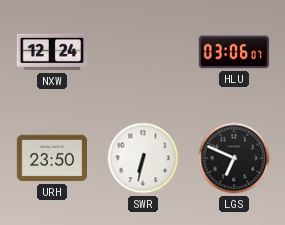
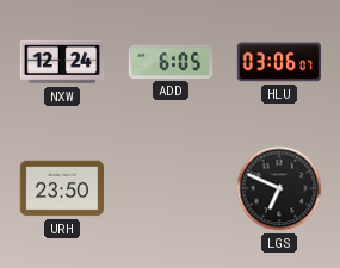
ADD: none -> 6:05
SWR: 6:32 -> none
